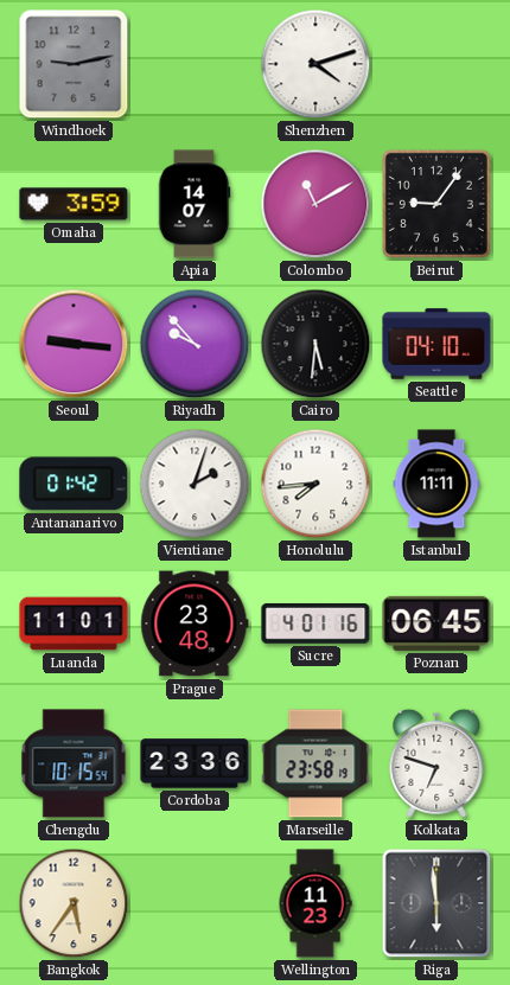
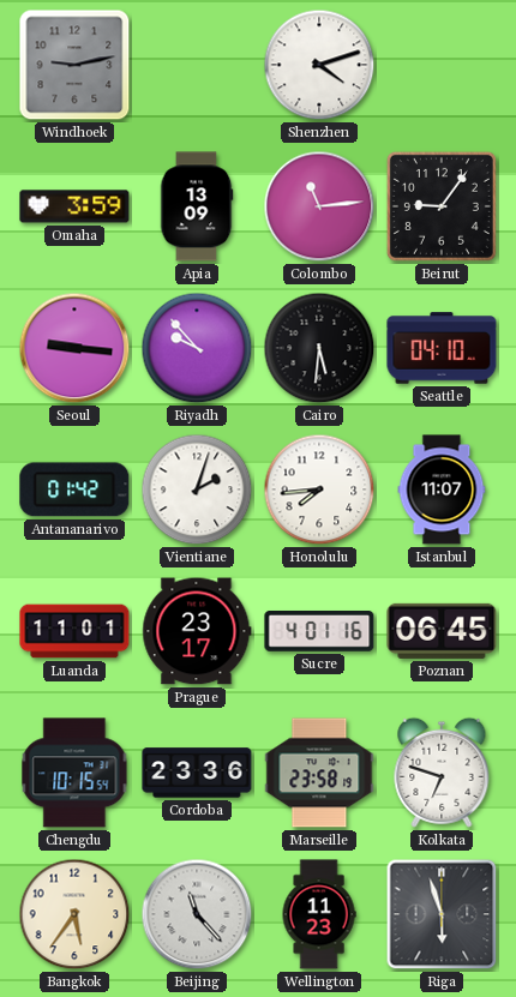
Apia: 14:07 -> 13:09
Colombo: 11:10 -> 11:14
Istanbul: 11:11 -> 11:07
Prague: 23:48 -> 23:17
Beijing: none -> 11:23
Riga: 5:59 -> 5:57
